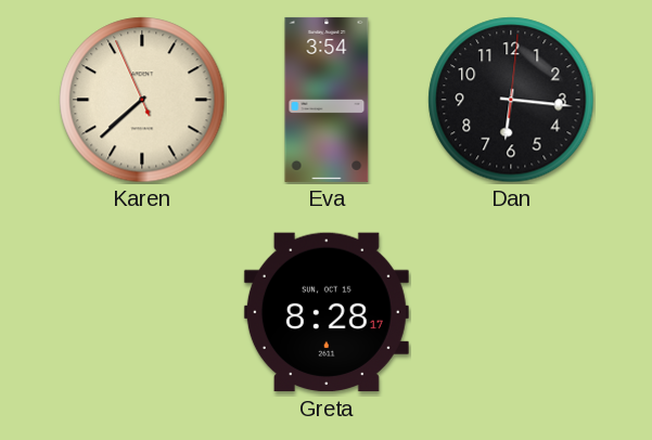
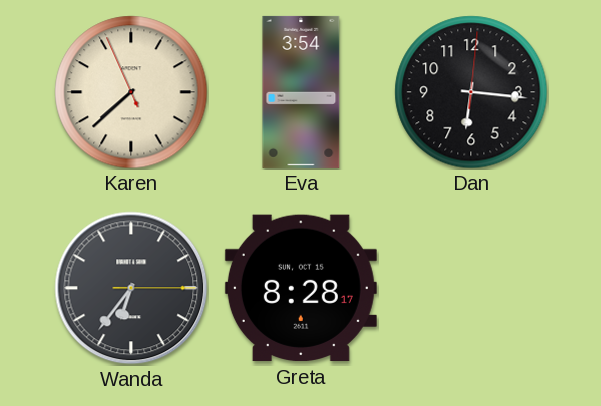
Wanda: none -> 6:36
